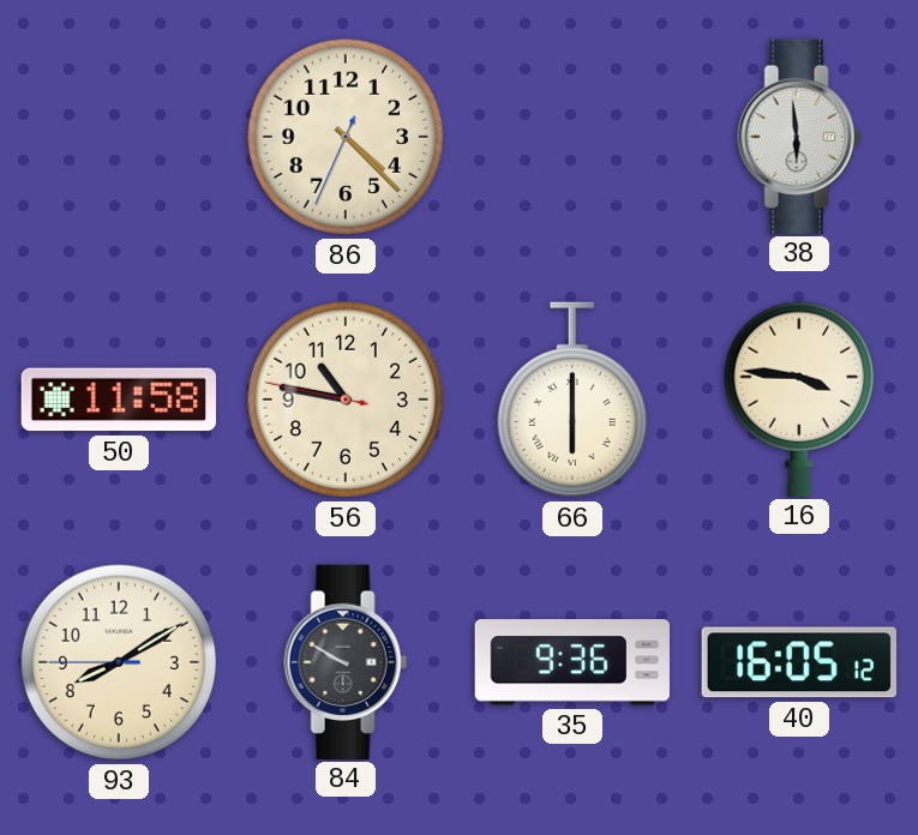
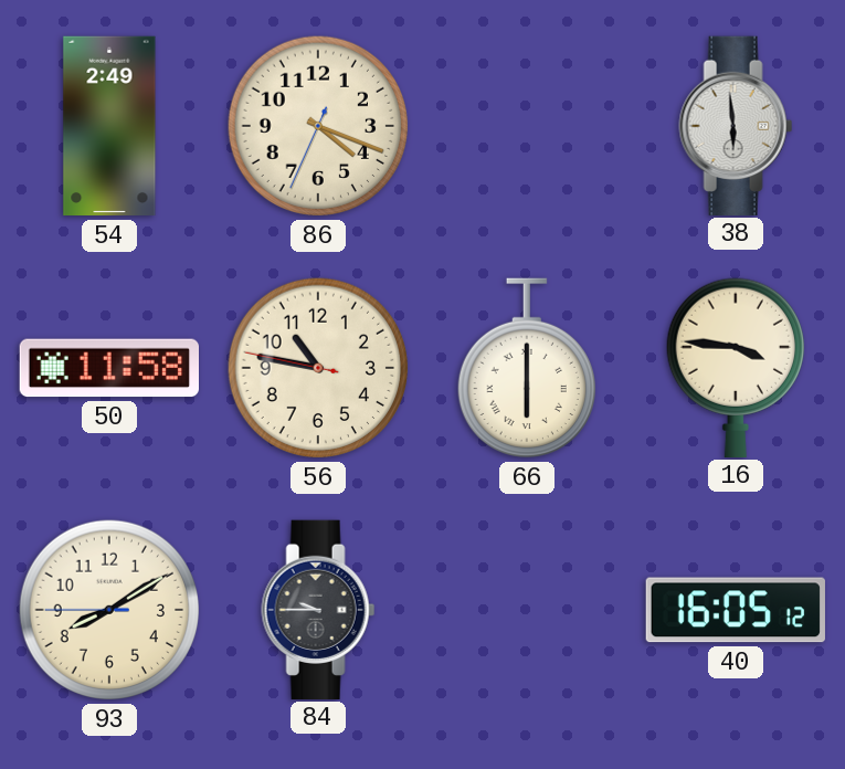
54: none -> 2:49
86: 4:22 -> 4:18
84: 9:50 -> 9:45
35: 9:36 -> none
